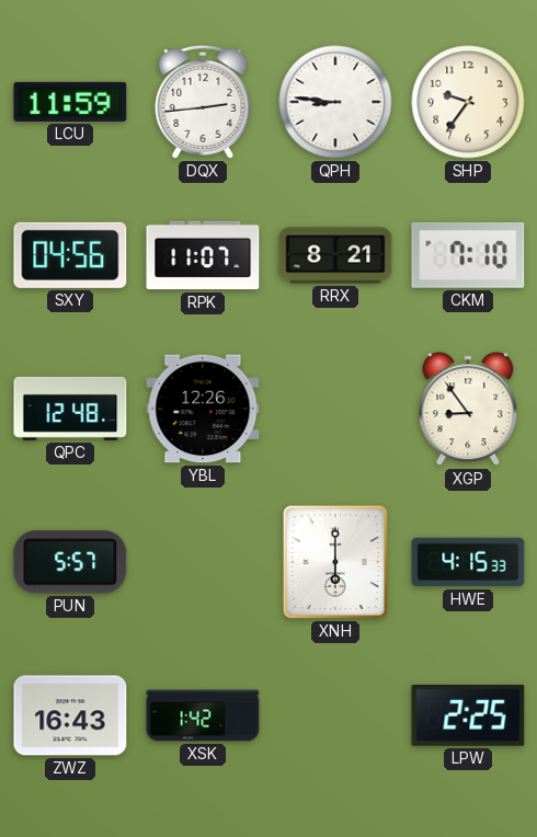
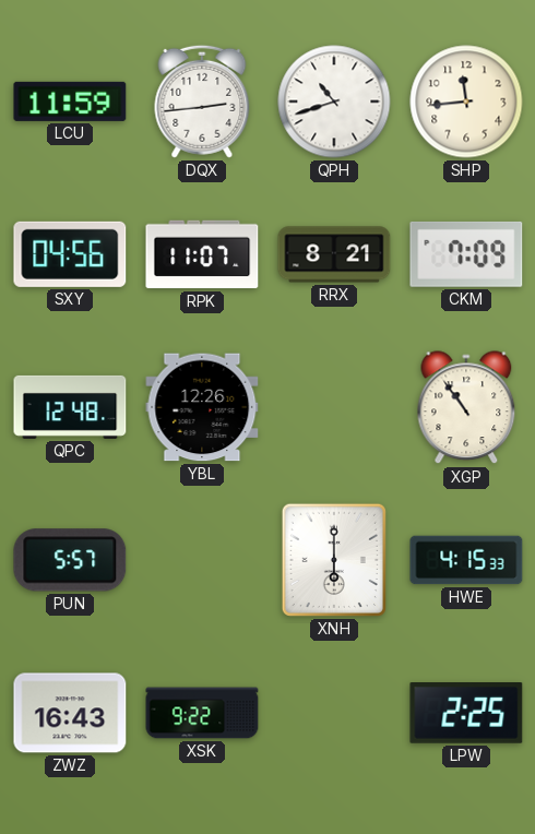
QPH: 8:46 -> 10:42
SHP: 9:36 -> 11:44
CKM: 7:10 -> 7:09
XGP: 8:54 -> 10:54
XSK: 1:42 -> 9:22
